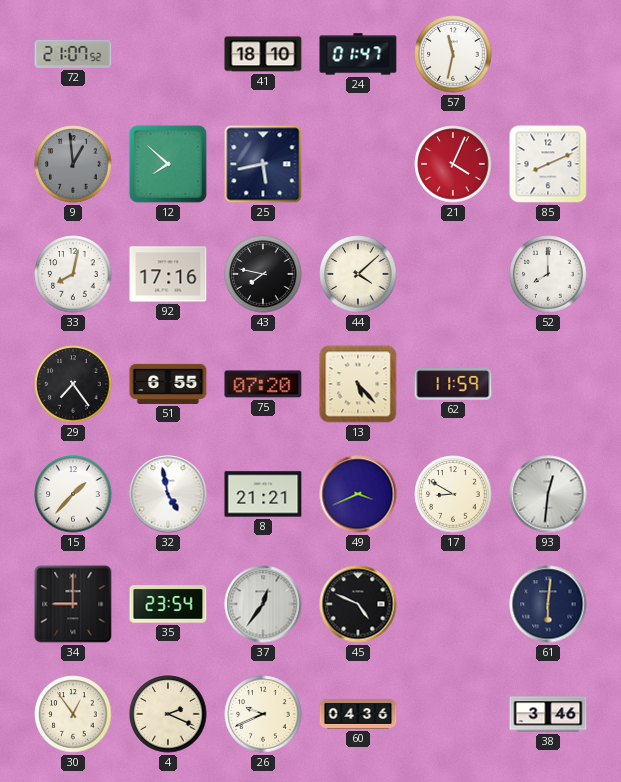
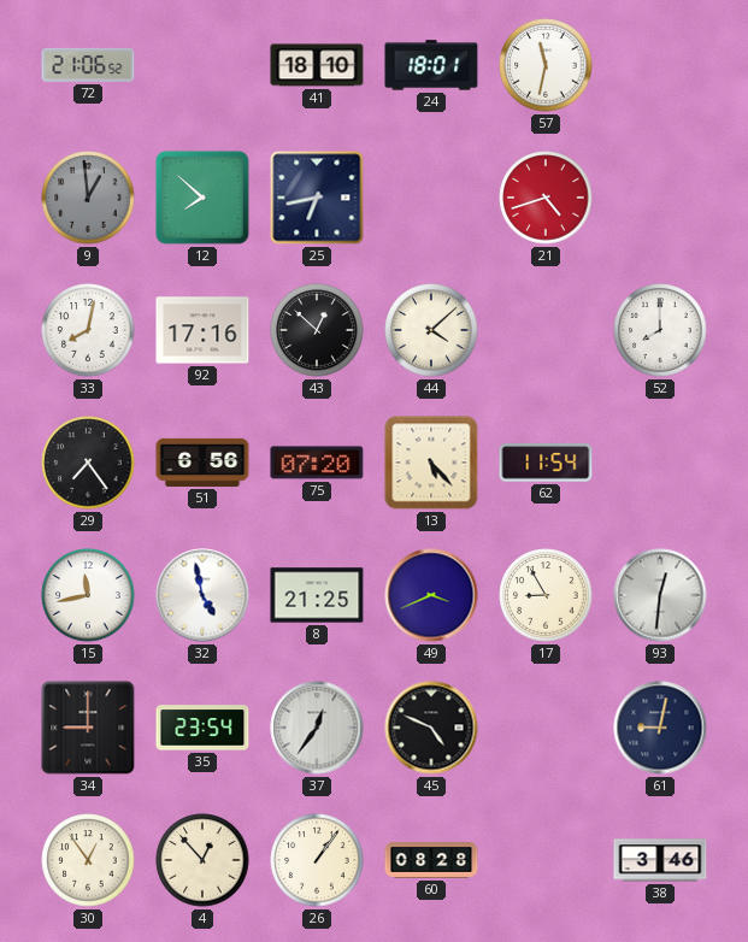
72: 21:07 -> 21:06
24: 01:47 -> 18:01
25: 5:43 -> 6:43
21: 4:04 -> 4:42
85: 8:11 -> none
43: 7:47 -> 12:52
51: 6:55 -> 6:56
62: 11:59 -> 11:54
15: 1:37 -> 11:43
8: 21:21 -> 21:25
17: 8:50 -> 8:55
61: 6:01 -> 9:02
4: 2:19 -> 12:53
26: 9:41 -> 1:06
60: 04:36 -> 08:28
